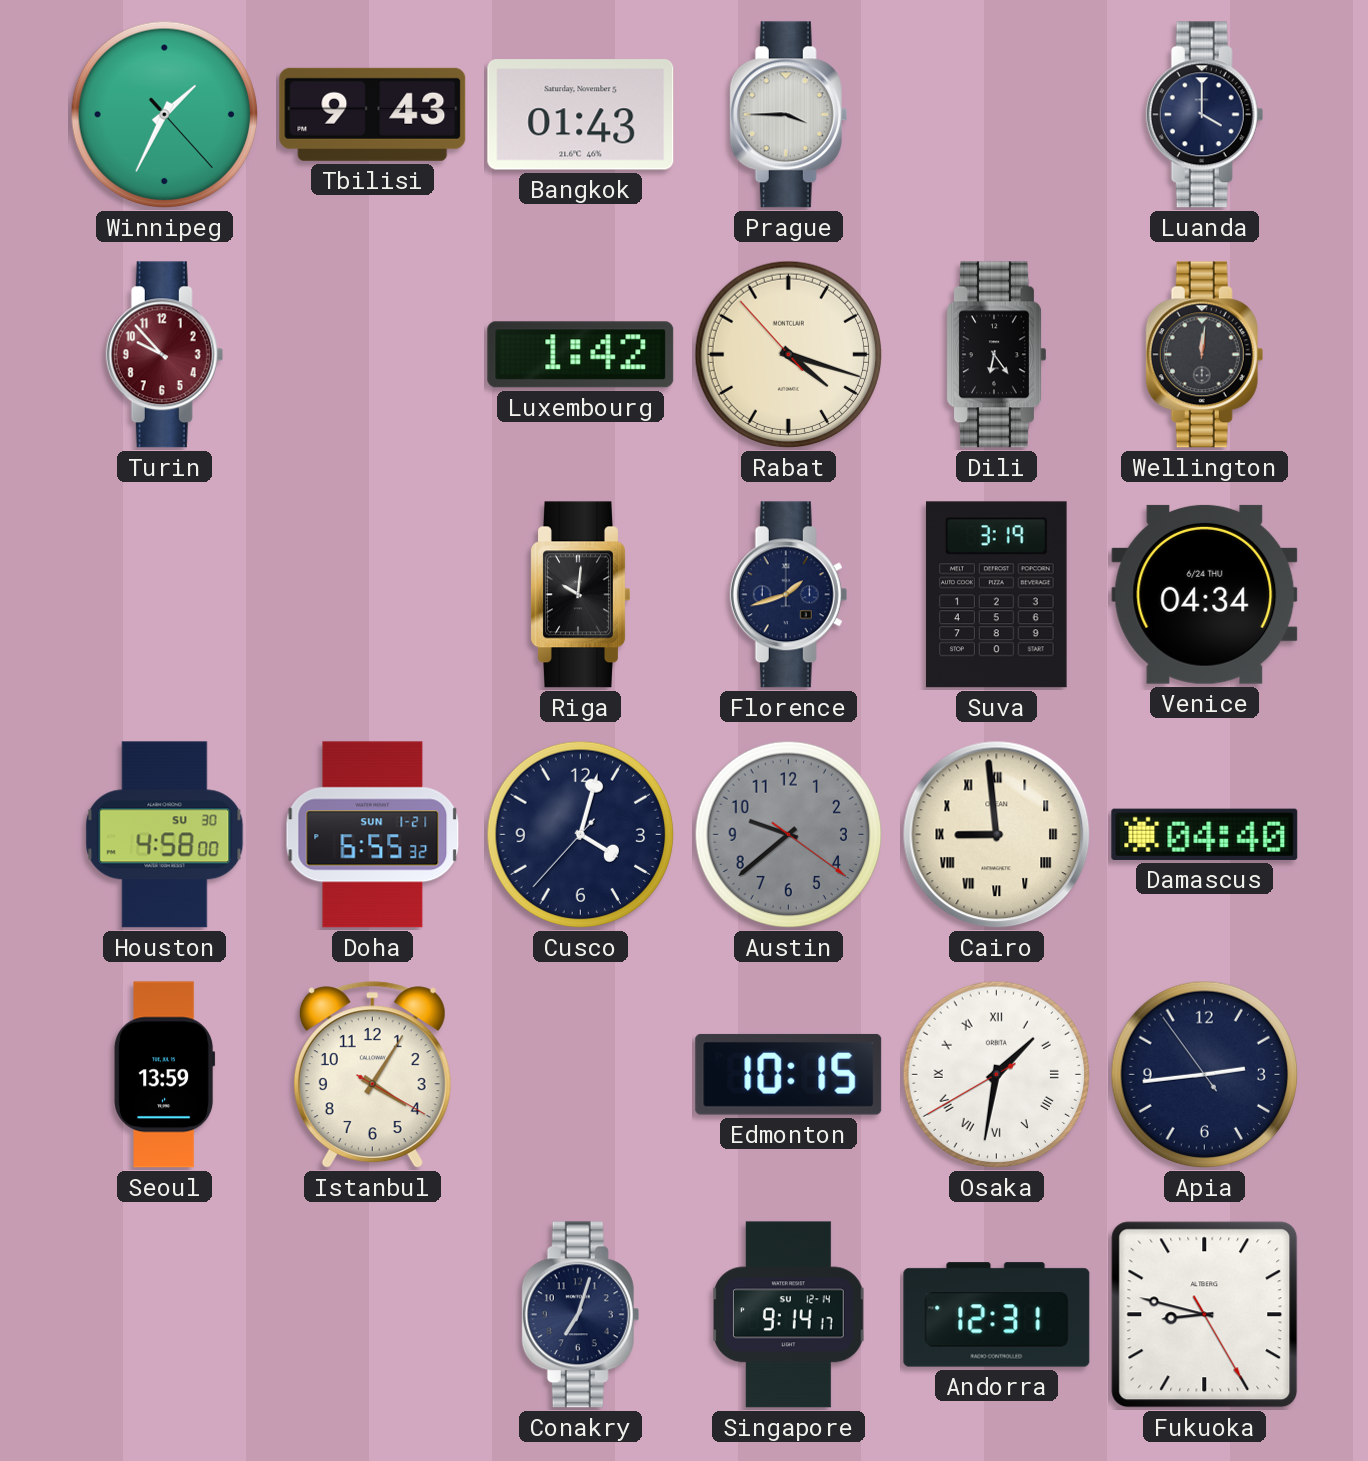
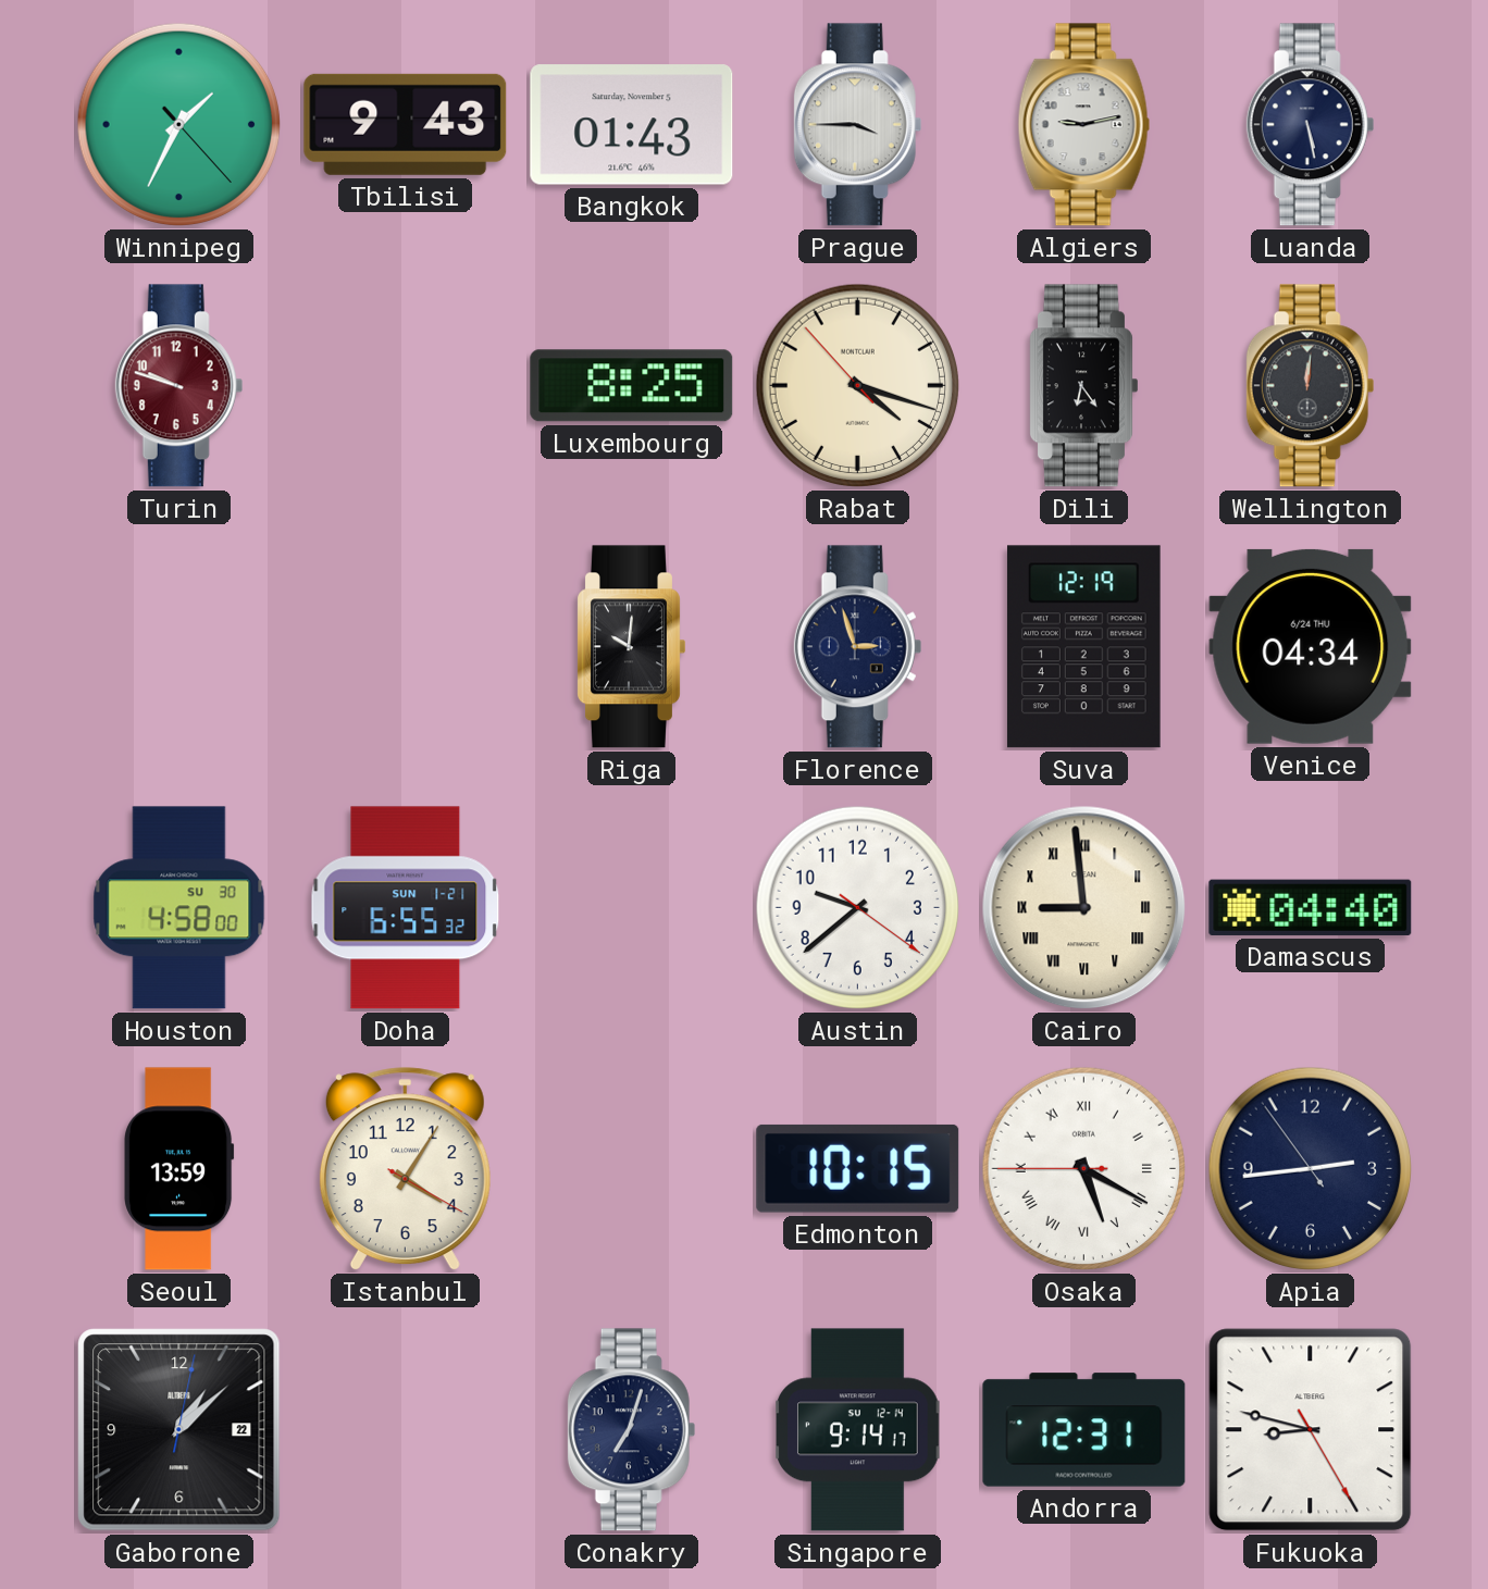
Algiers: none -> 9:13
Luanda: 4:00 -> 5:28
Turin: 9:53 -> 9:48
Luxembourg: 1:42 -> 8:25
Florence: 1:42 -> 2:57
Suva: 3:19 -> 12:19
Cusco: 4:02 -> none
Austin dial: grey -> white
Osaka: 1:31 -> 5:19
Gaborone: none -> 1:08
